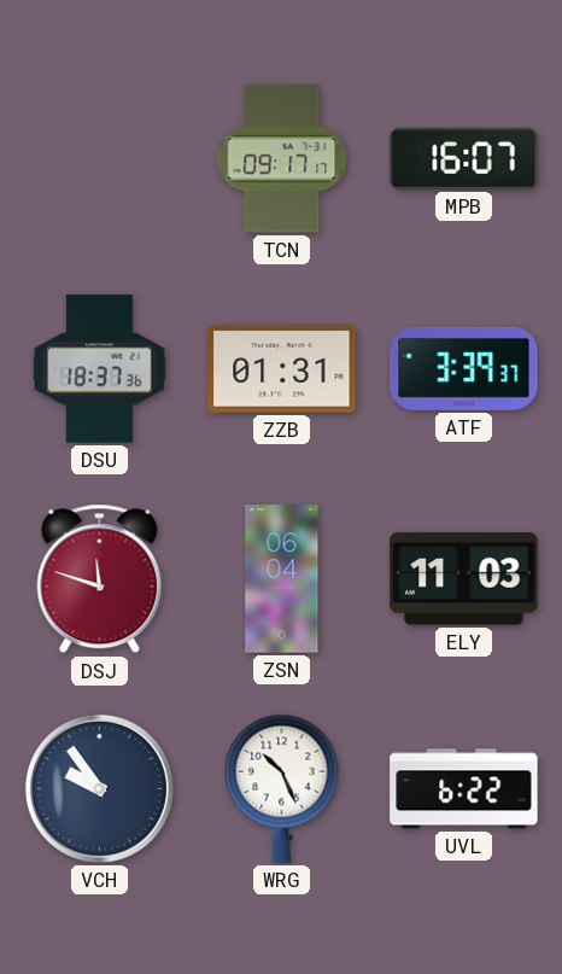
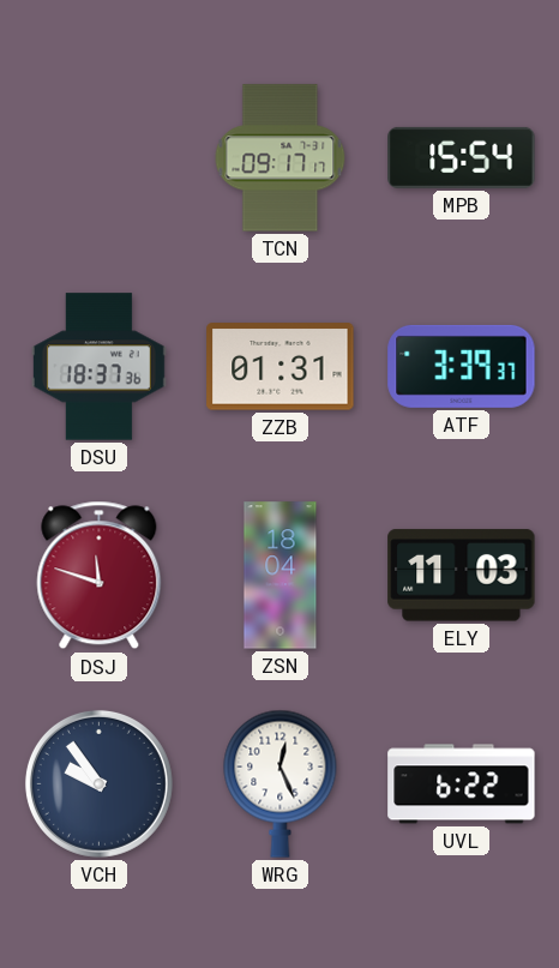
MPB: 16:07 -> 15:54
ZSN: 06:04 -> 18:04
WRG: 10:26 -> 12:26
